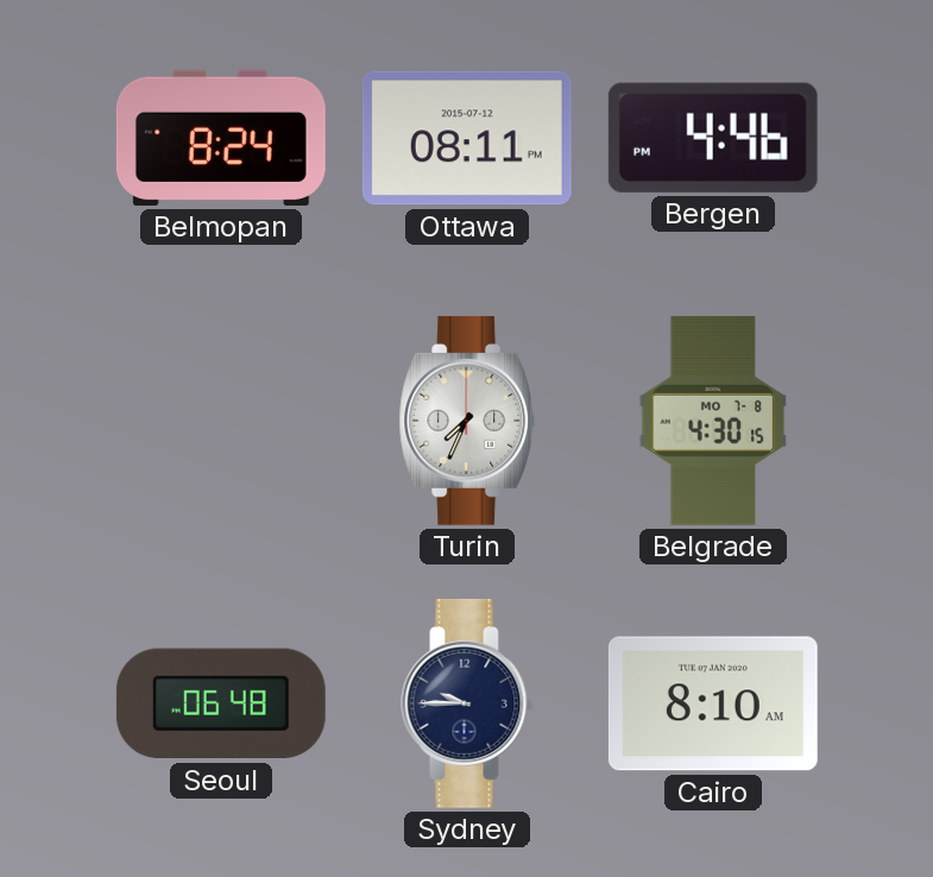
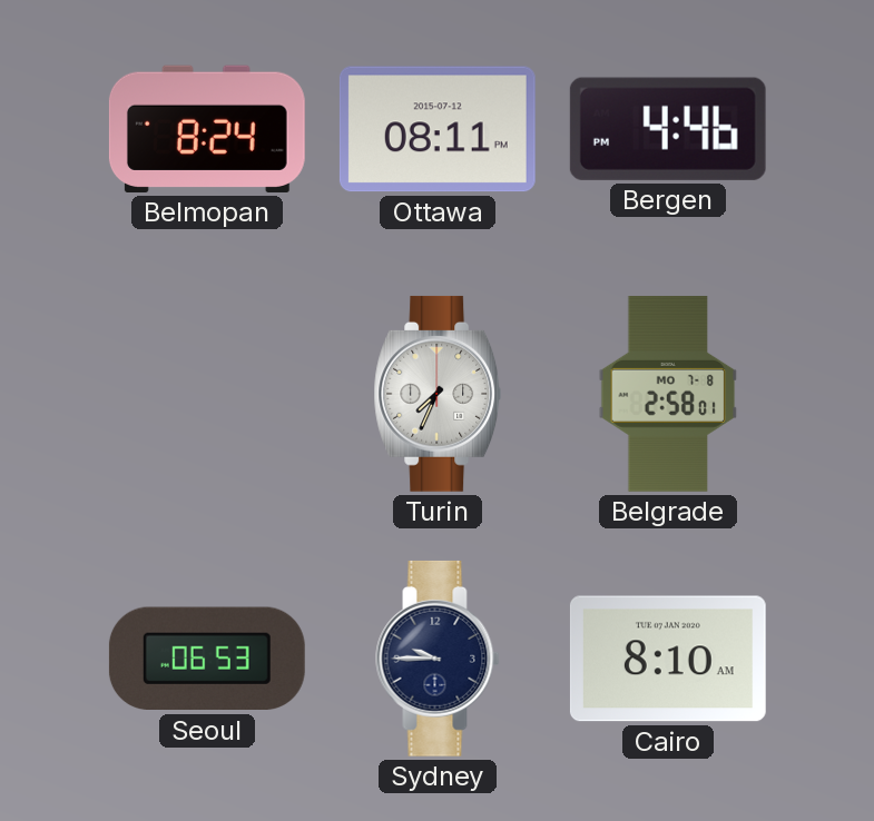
Belgrade: 4:30 -> 2:58
Seoul: 06:48 -> 06:53
